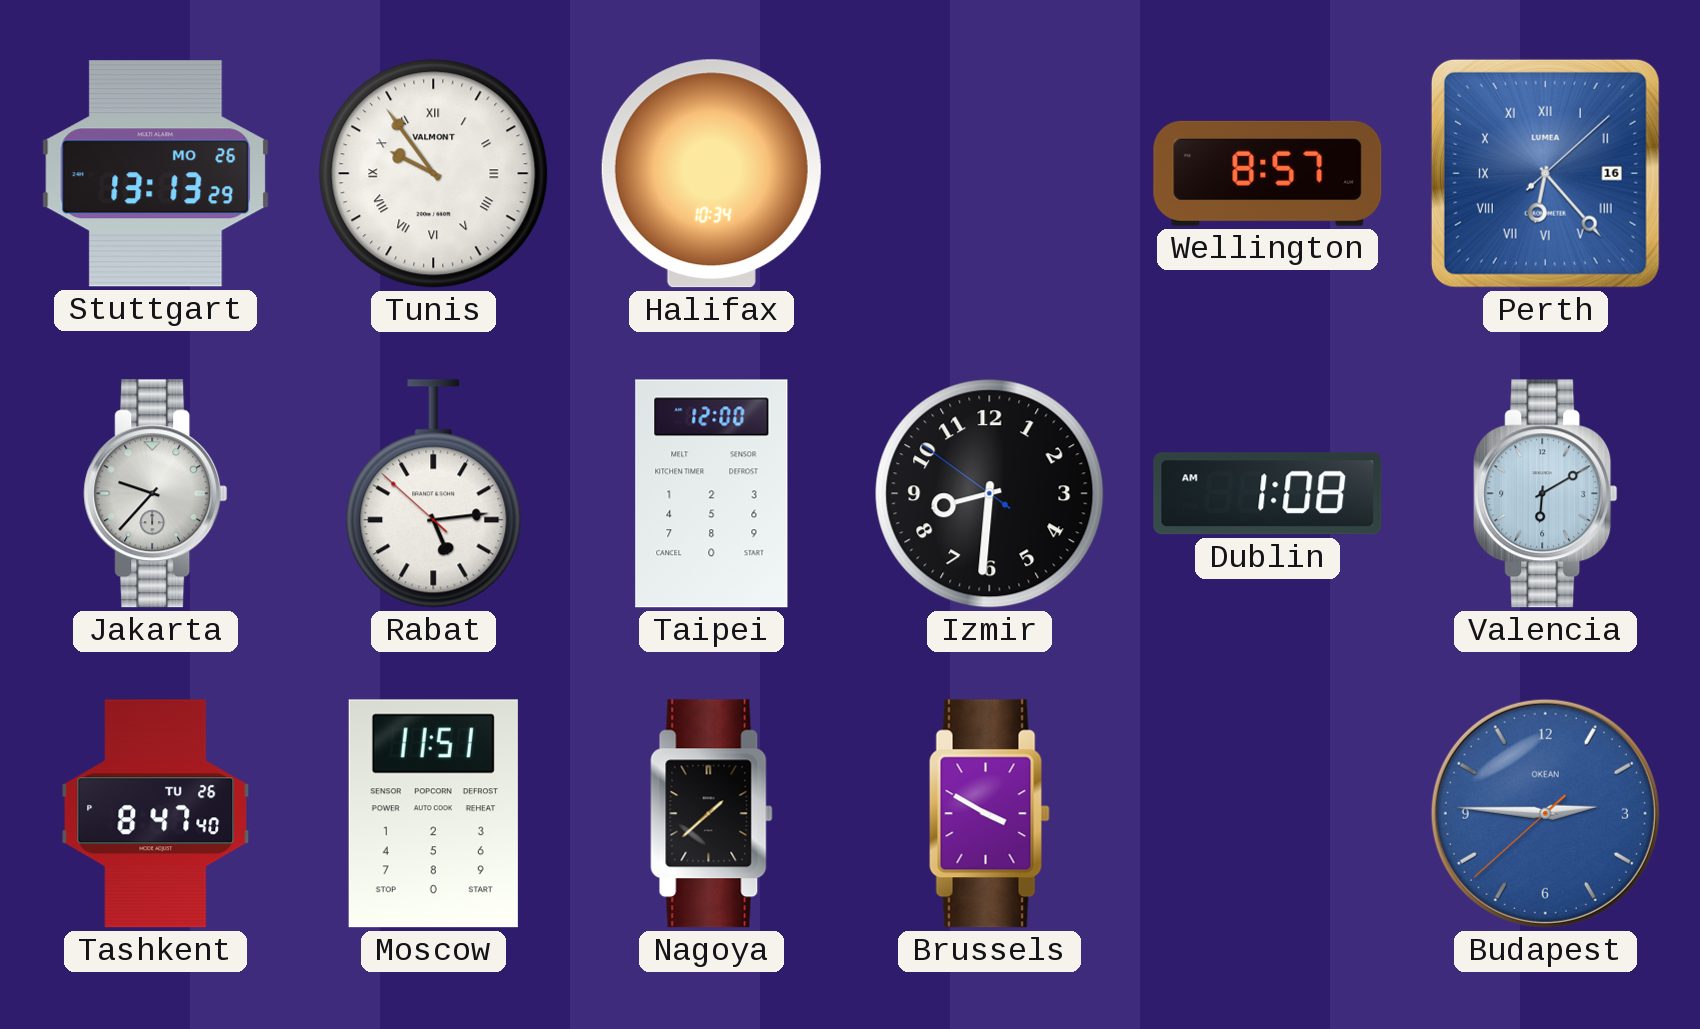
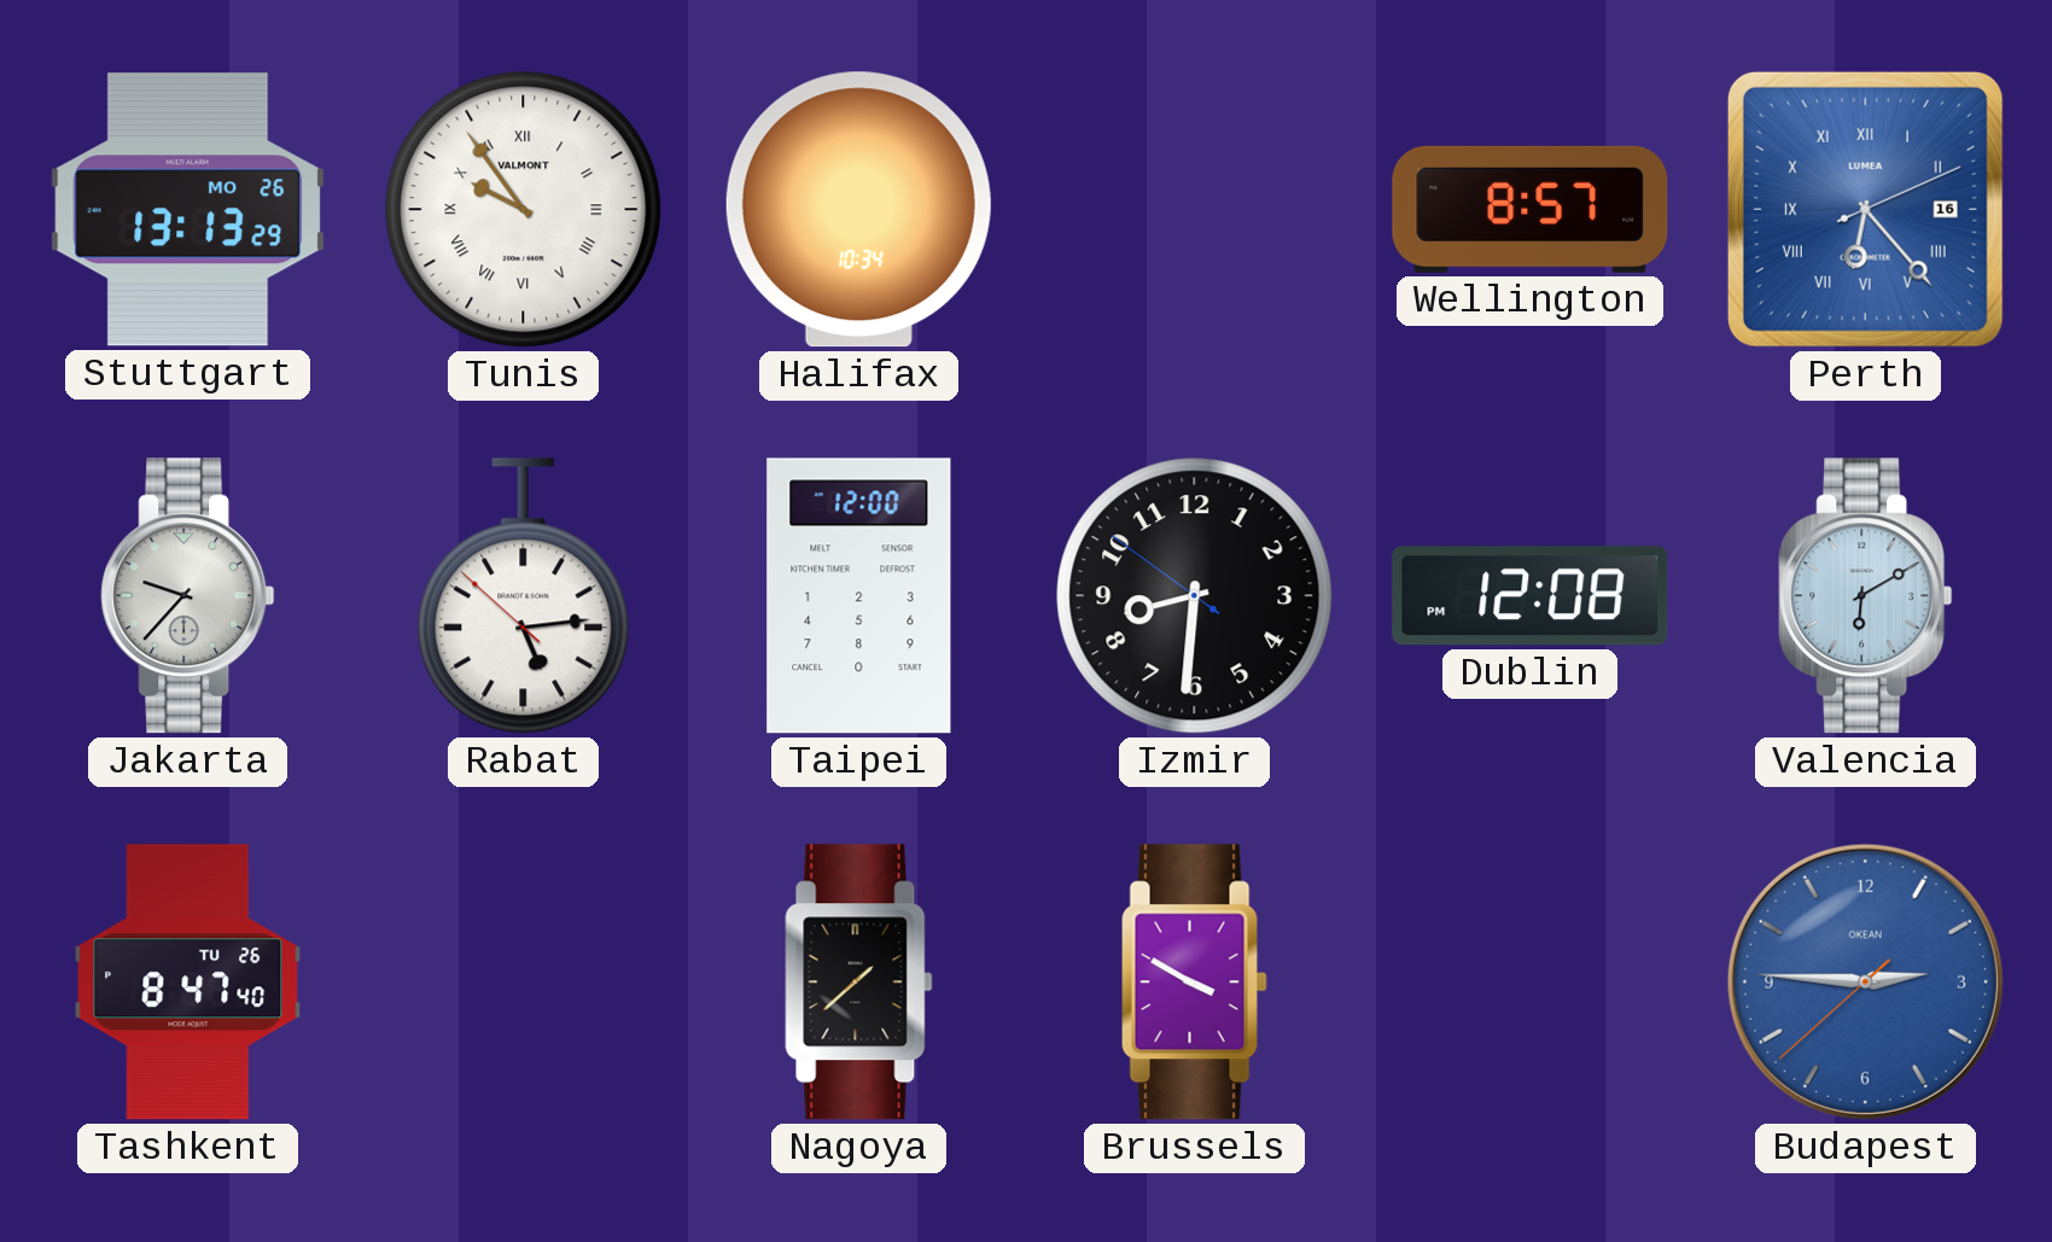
Perth: 6:23:08 -> 6:23:11
Dublin: 1:08 -> 12:08
Moscow: 11:51 -> none
